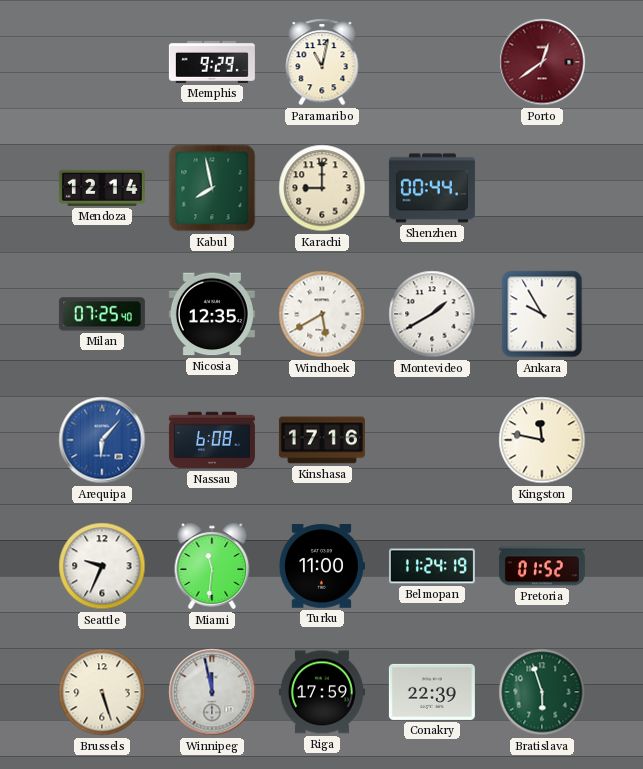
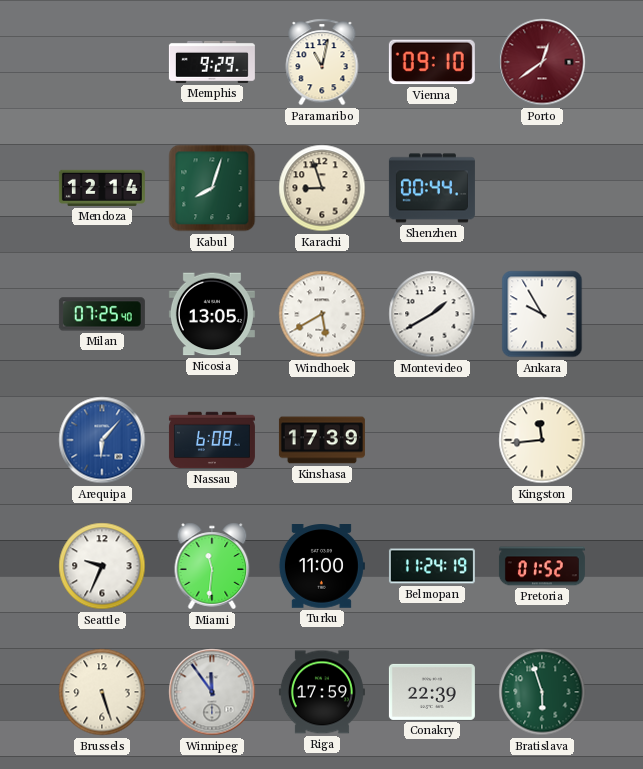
Vienna: none -> 09:10
Kabul: 7:58 -> 8:03
Karachi: 9:00 -> 8:57
Nicosia: 12:35 -> 13:05
Kinshasa: 17:16 -> 17:39
Kingston: 11:47 -> 11:44
Winnipeg: 11:58 -> 11:54
